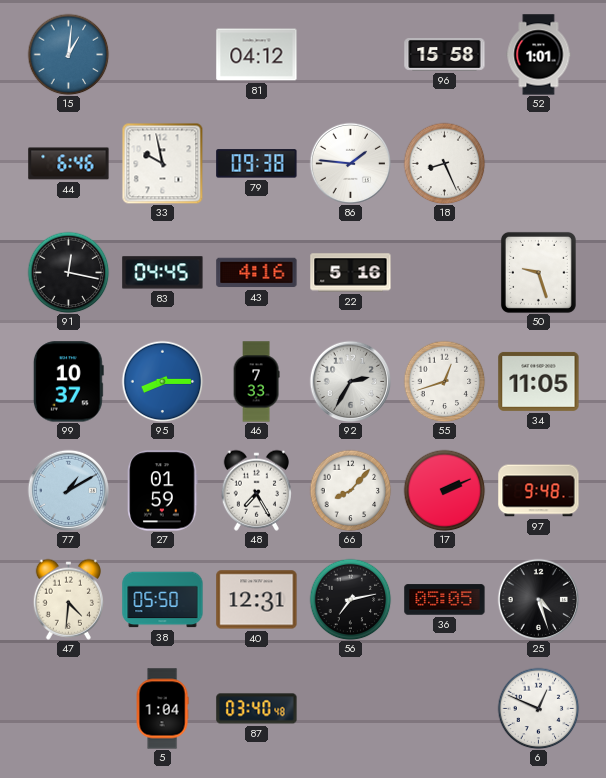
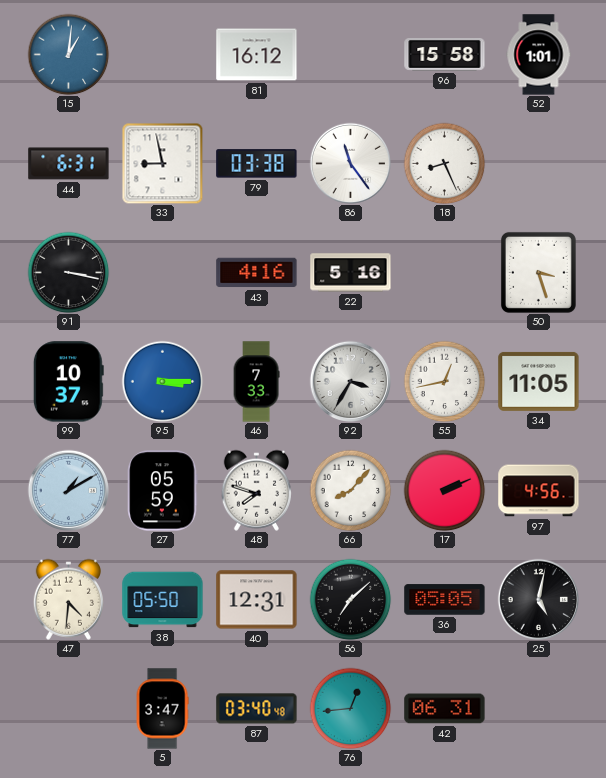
81: 04:12 -> 16:12
44: 6:46 -> 6:31
33: 9:58 -> 8:58
79: 09:38 -> 03:38
86: 1:46 -> 11:24
91: 12:17 -> 3:17
83: 04:45 -> none
50: 9:27 -> 3:27
95: 8:15 -> 3:15
92: 2:35 -> 3:35
55: 12:42 -> 12:43
27: 01:59 -> 05:59
48: 7:25 -> 7:48
97: 9:48 -> 4:56
56: 7:13 -> 7:08
25: 4:27 -> 5:02
5: 1:04 -> 3:47
76: none -> 12:44
42: none -> 06:31
6: 12:49 -> none
